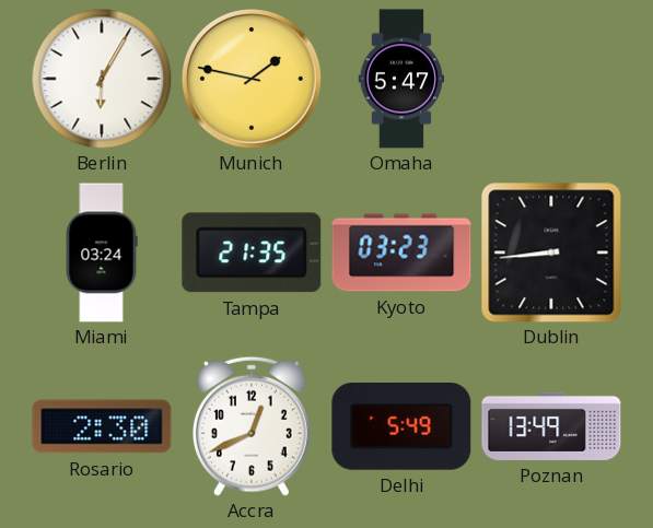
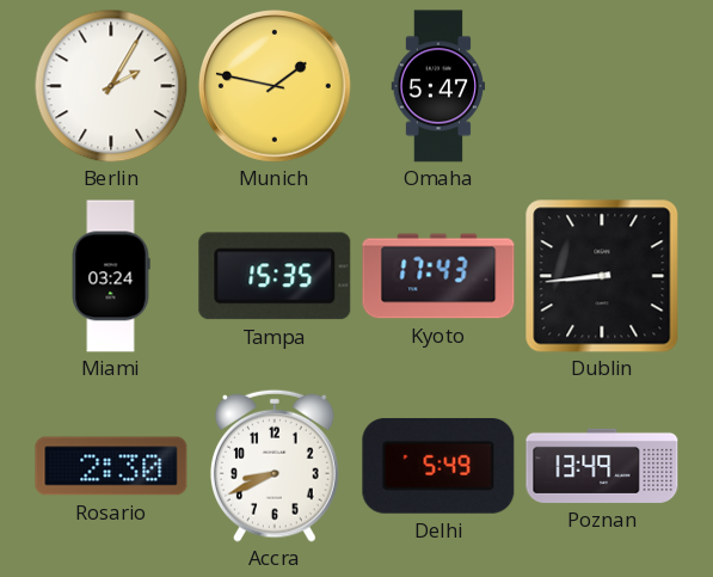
Berlin: 6:05 -> 2:05
Tampa: 21:35 -> 15:35
Kyoto: 03:23 -> 17:43
Accra: 12:41 -> 8:41
